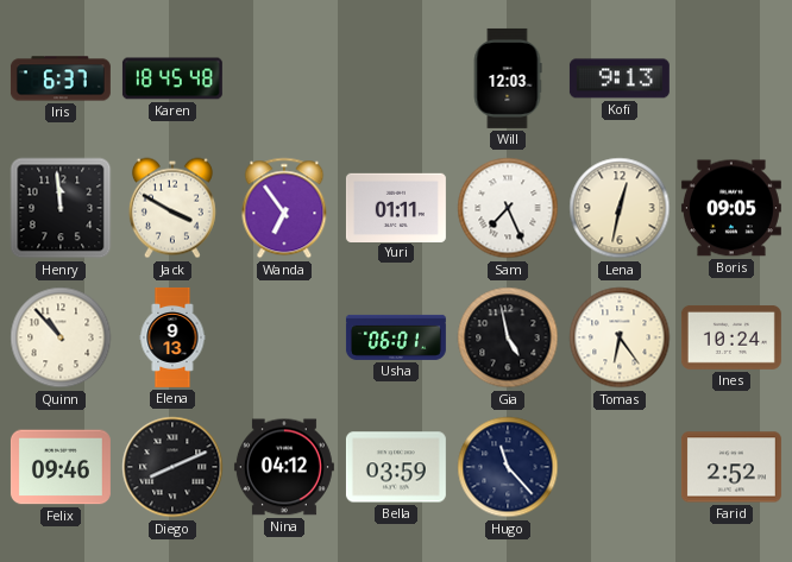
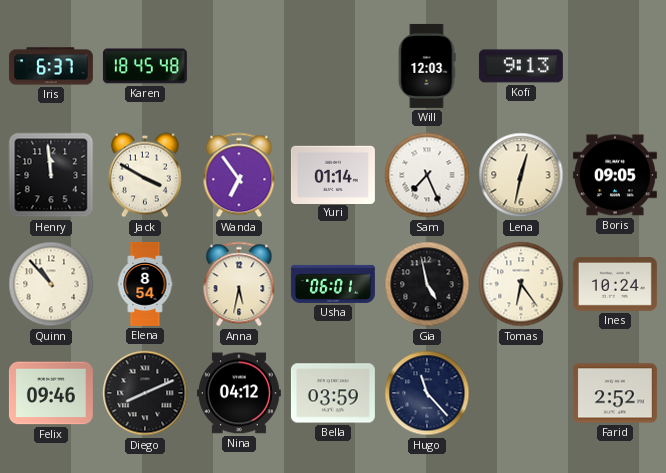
Yuri: 01:11 -> 01:14
Elena: 9:13 -> 8:54
Anna: none -> 5:32
